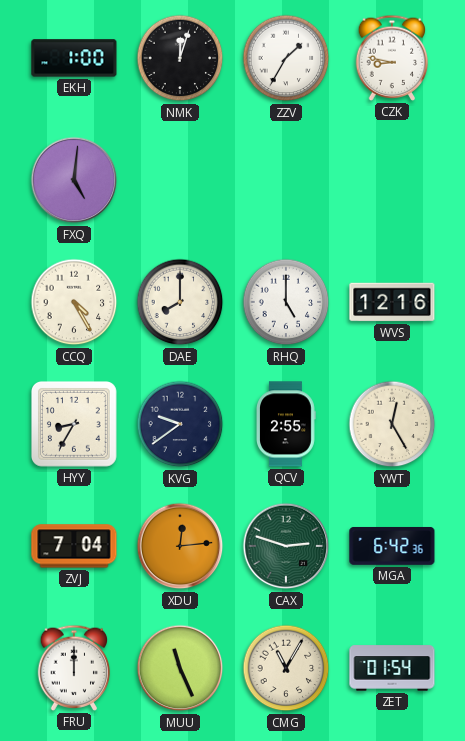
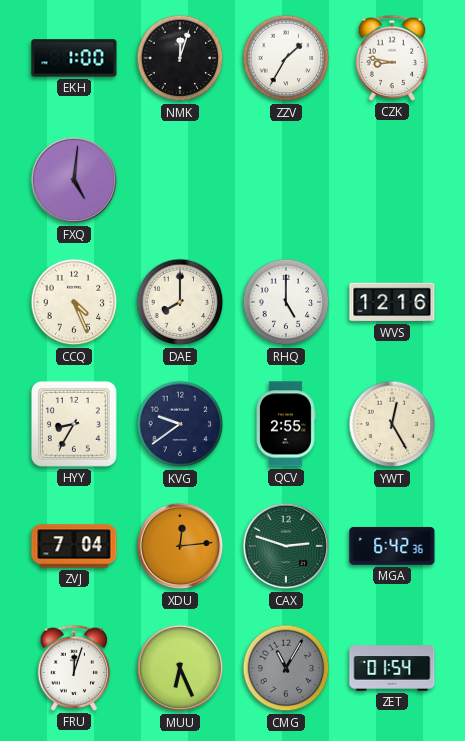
CCQ: 4:25 -> 4:26
FRU: 12:00 -> 12:03
MUU: 11:26 -> 6:26
CMG dial: cream -> grey
